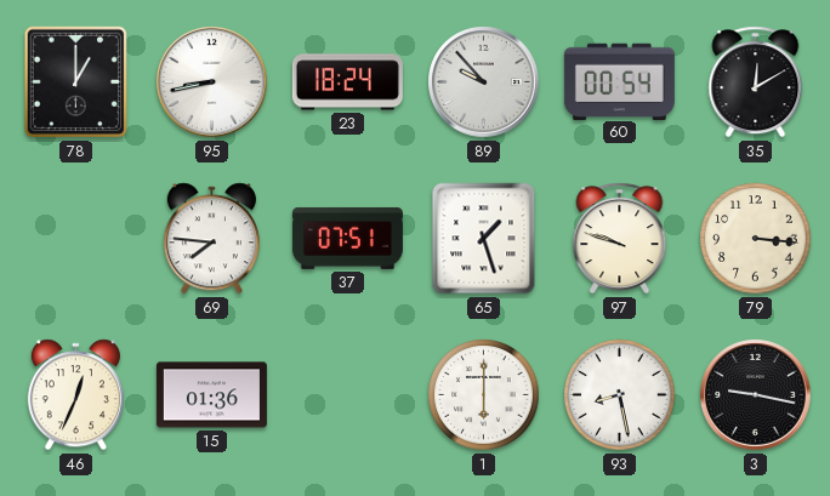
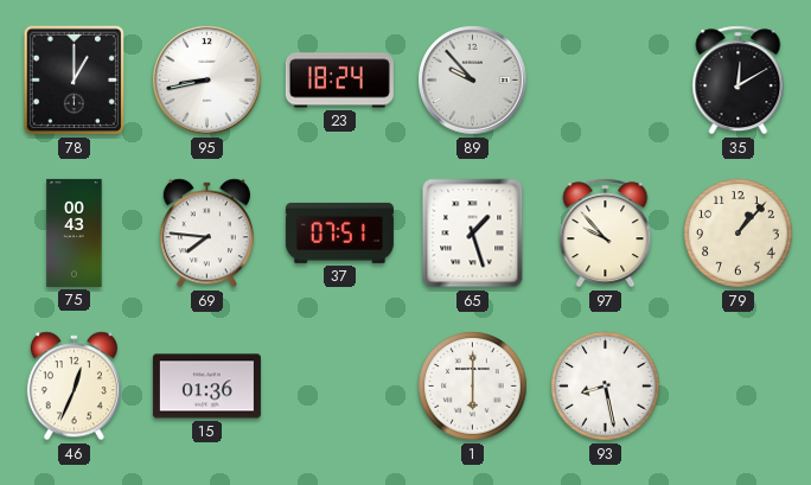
60: 00:54 -> none
75: none -> 00:43
97: 9:48 -> 9:53
79: 3:16 -> 1:07
3: 9:17 -> none
